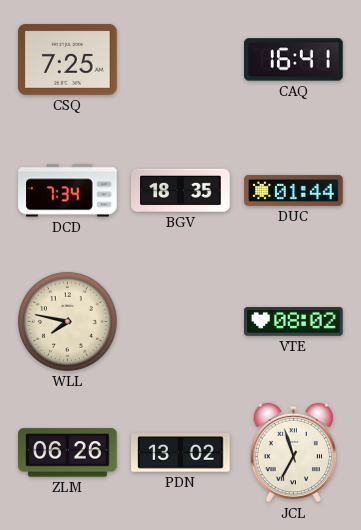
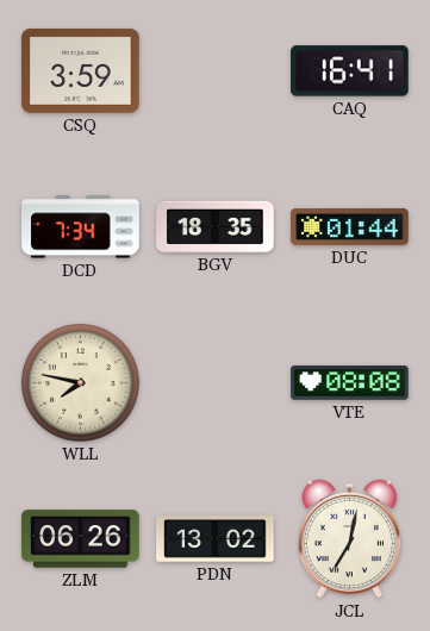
CSQ: 7:25 -> 3:59
VTE: 08:02 -> 08:08
JCL: 6:57 -> 7:02
